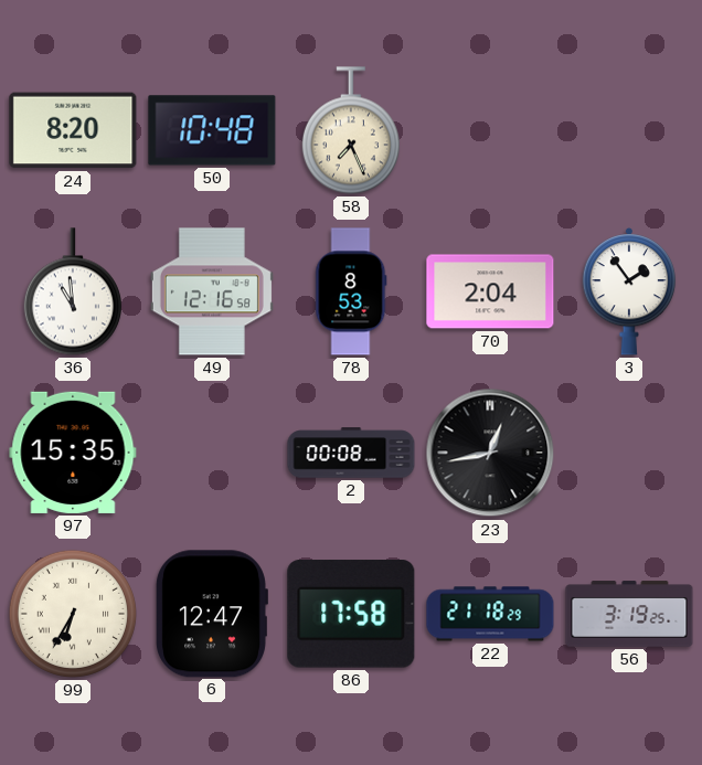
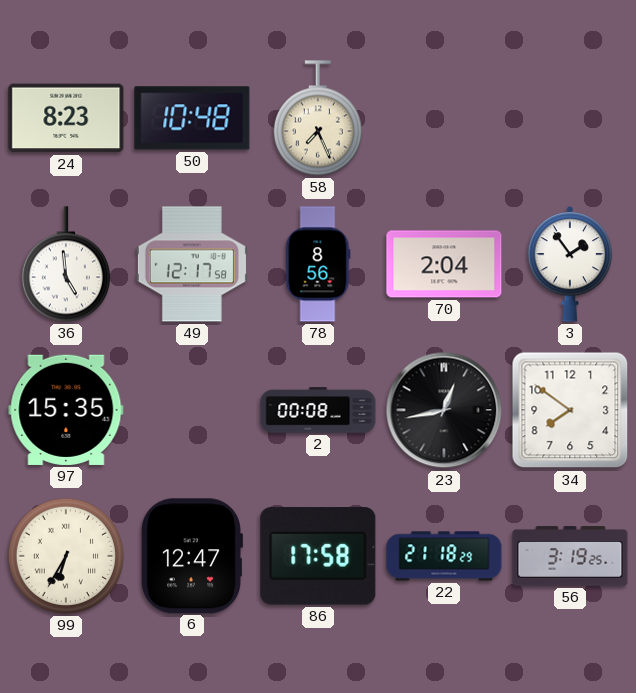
24: 8:20 -> 8:23
36: 10:59 -> 4:59
49: 12:16 -> 12:17
78: 8:53 -> 8:56
34: none -> 7:51
